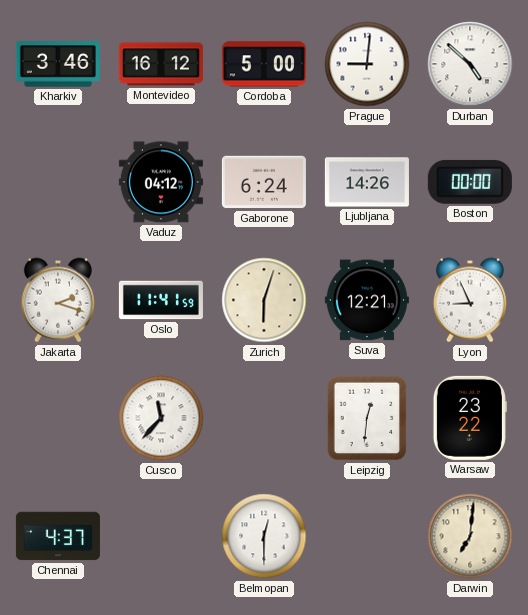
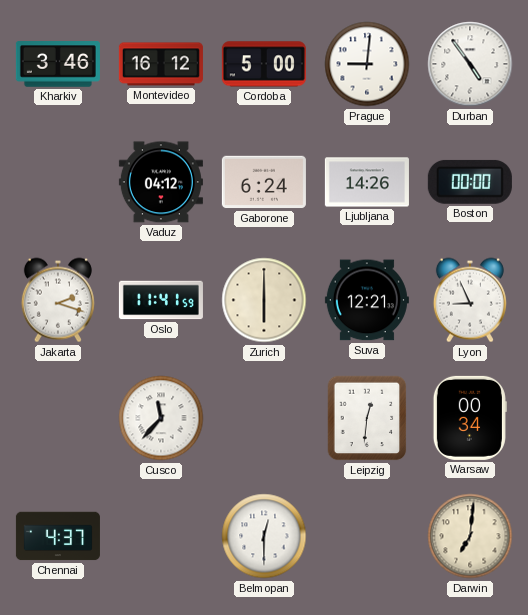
Durban: 4:52 -> 4:54
Zurich: 6:03 -> 6:00
Warsaw: 23:22 -> 00:34
